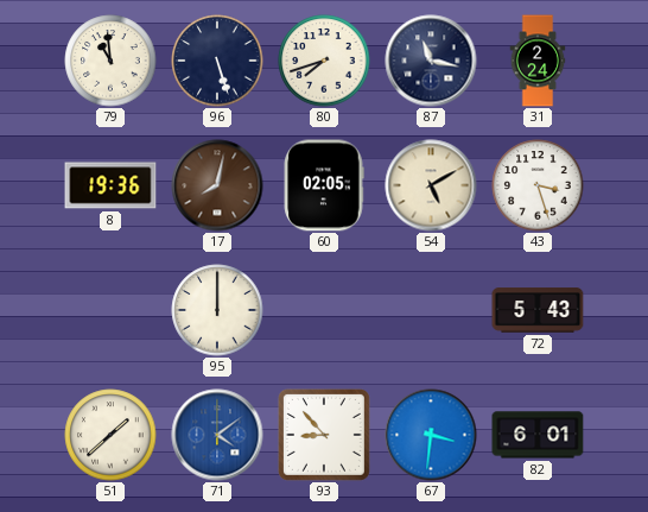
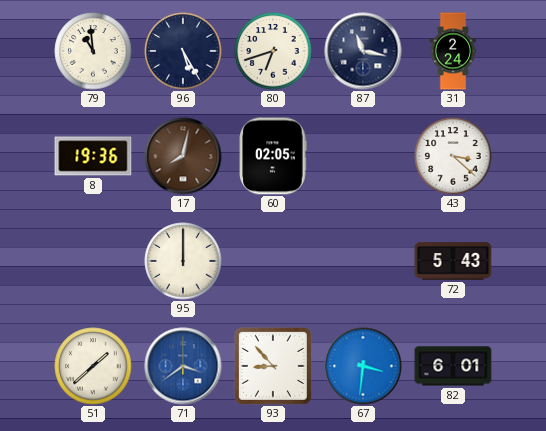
96: 5:27 -> 5:25
80: 7:42 -> 6:42
54: 5:10 -> none
43: 3:27 -> 3:22
71: 4:09 -> 3:39
